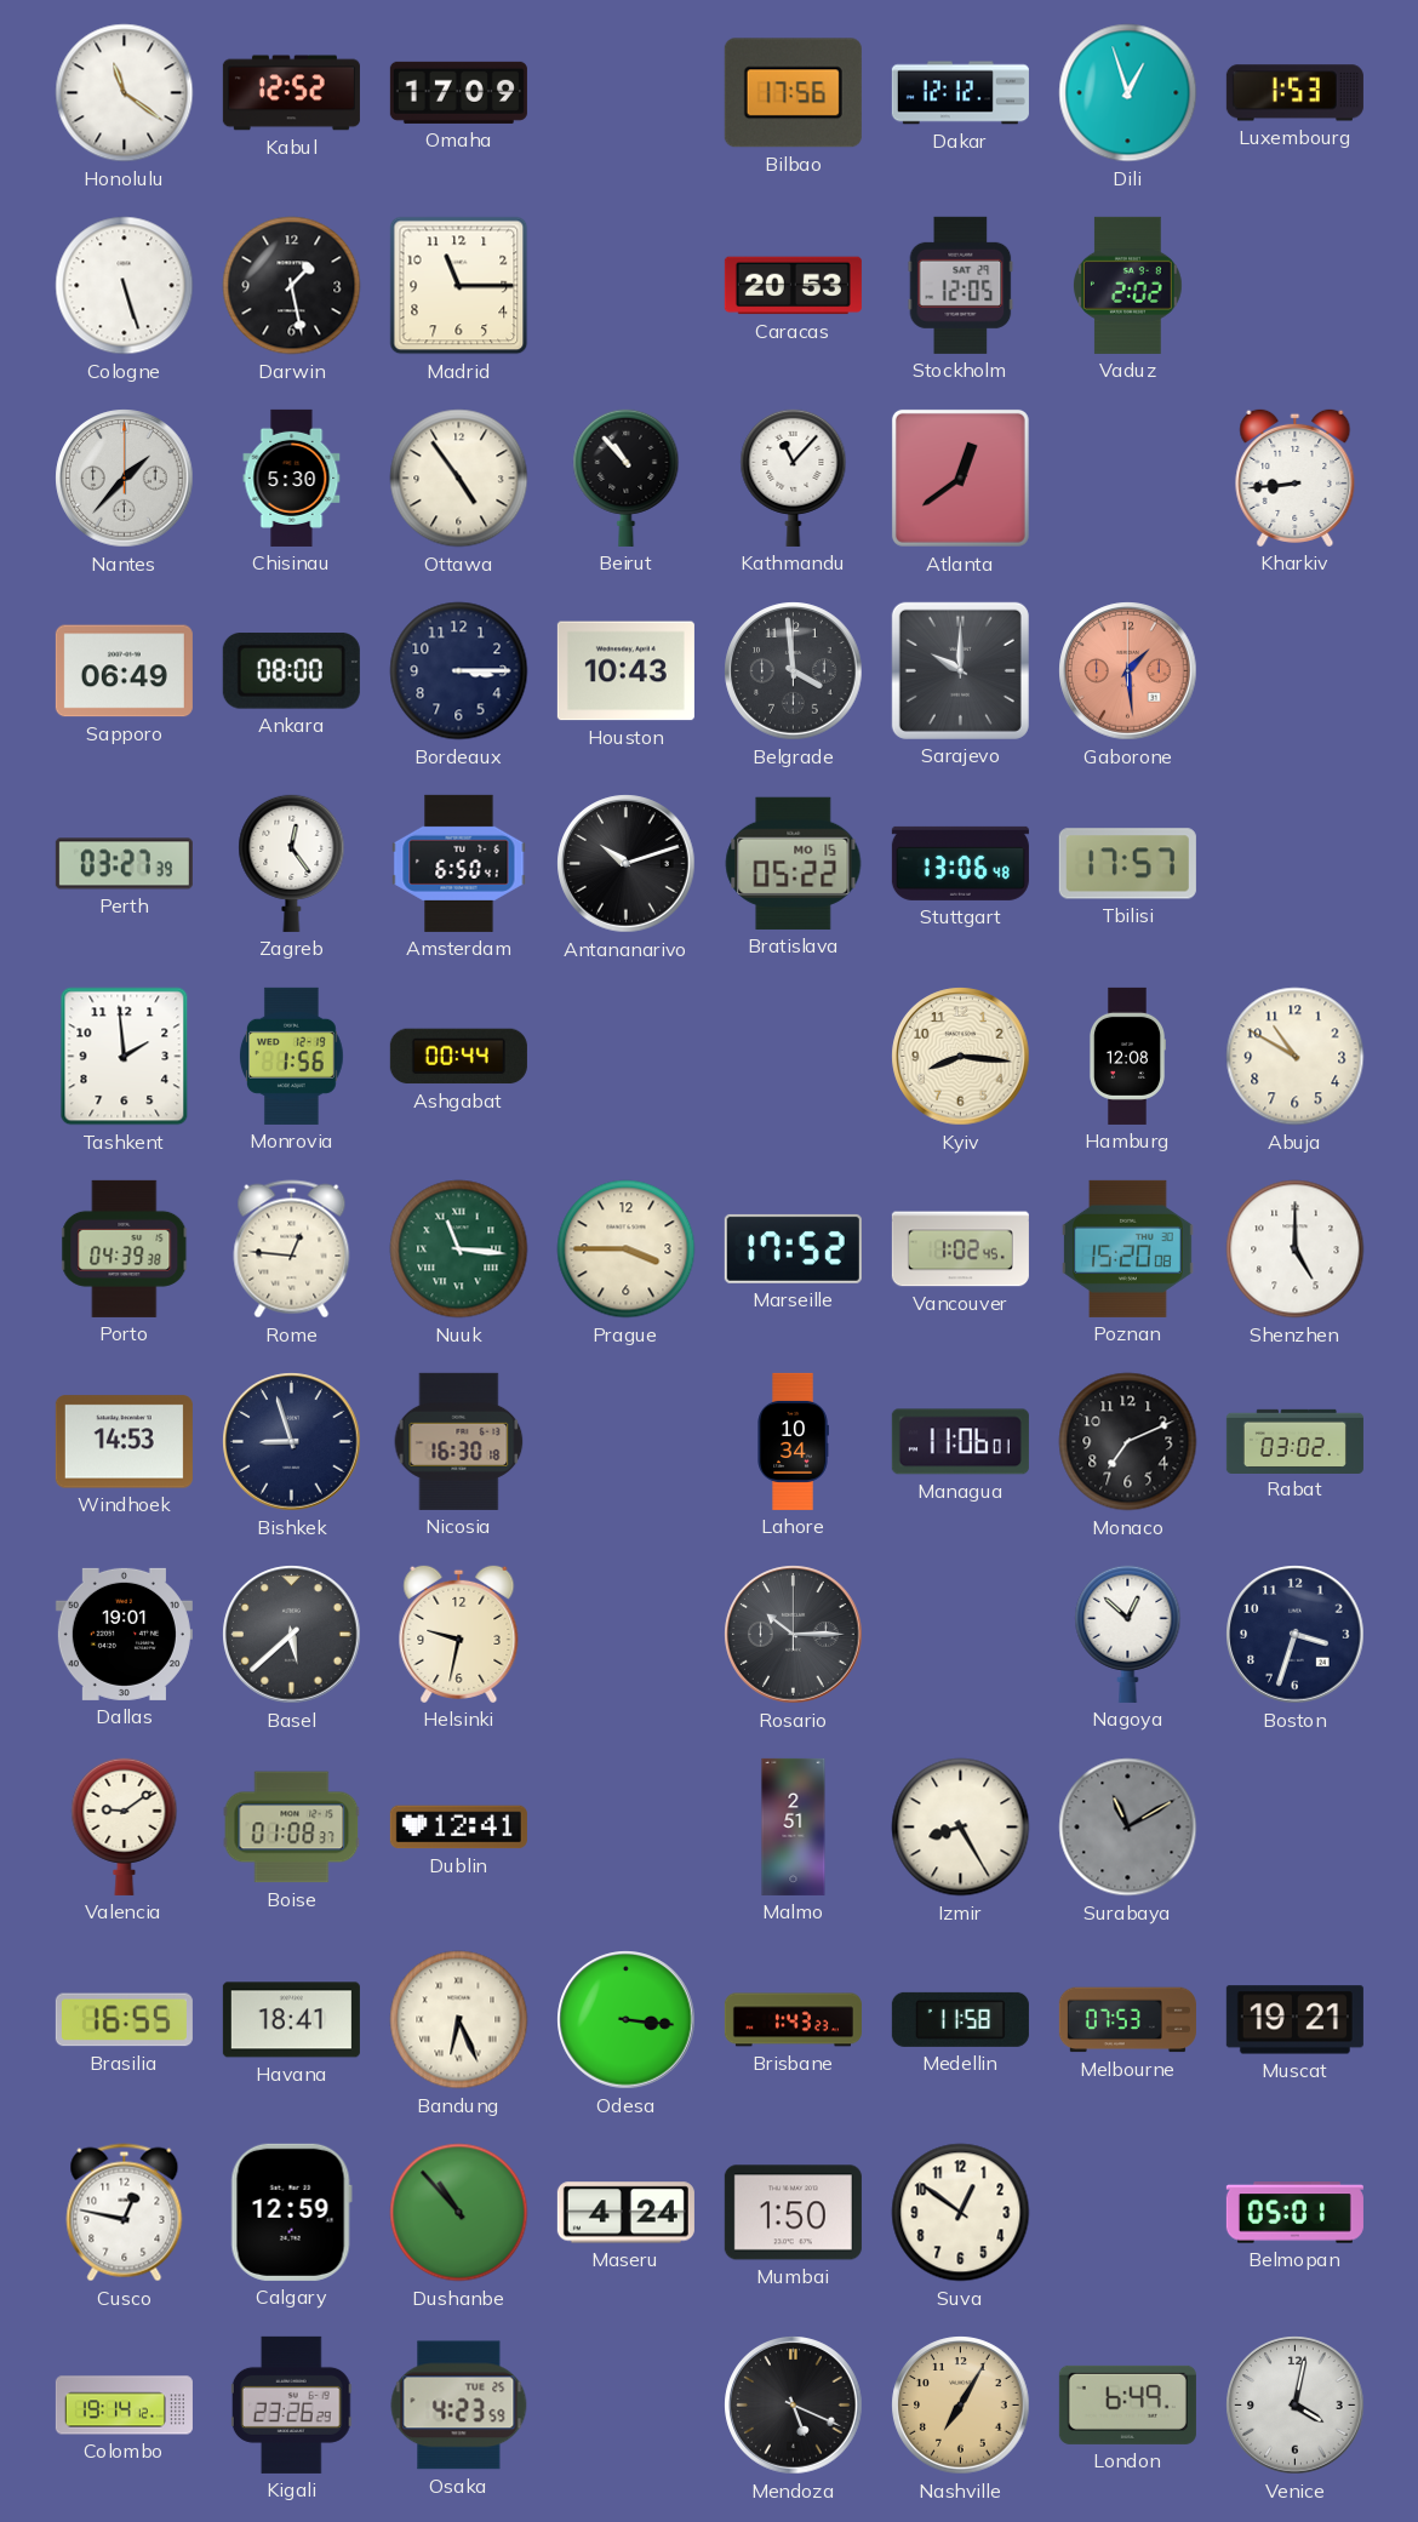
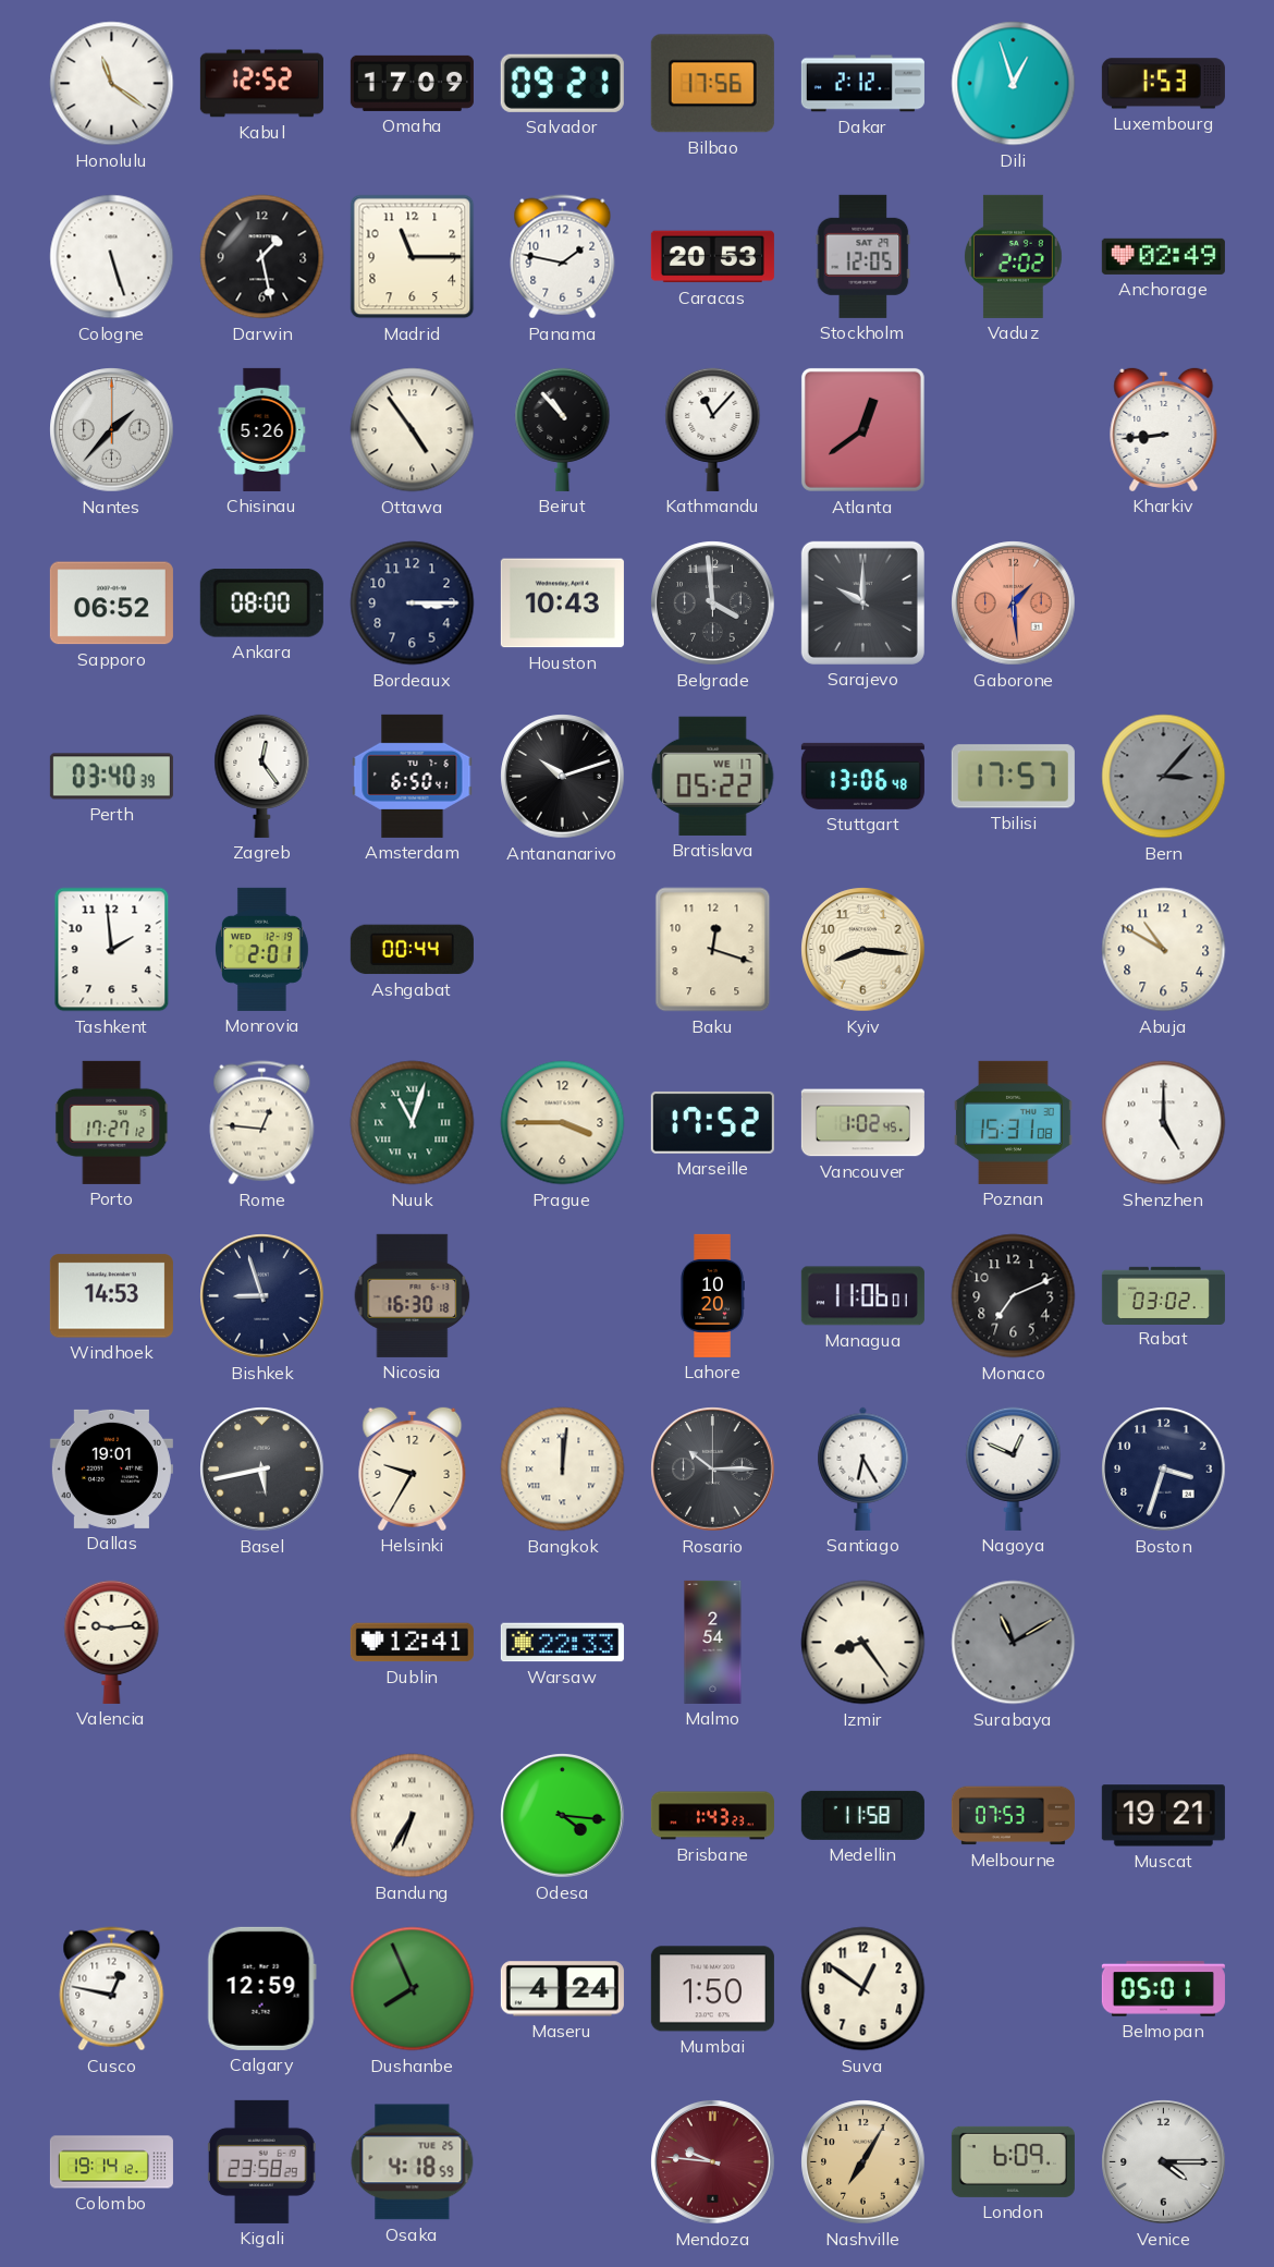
Salvador: none -> 09:21
Dakar: 12:12 -> 2:12
Panama: none -> 1:47
Anchorage: none -> 02:49
Chisinau: 5:30 -> 5:26
Sapporo: 06:49 -> 06:52
Perth: 03:27 -> 03:40
Bratislava date: MO 15 -> WE 17
Bern: none -> 3:07
Monrovia: 1:56 -> 2:01
Baku: none -> 12:18
Hamburg: 12:08 -> none
Porto: 04:39 -> 17:27
Nuuk: 11:16 -> 11:03
Poznan: 15:20 -> 15:31
Lahore: 10:34 -> 10:20
Basel: 5:38 -> 5:43
Helsinki: 9:32 -> 9:35
Bangkok: none -> 12:01
Santiago: none -> 6:25
Nagoya: 12:52 -> 12:49
Valencia: 9:09 -> 9:14
Boise: 01:08 -> none
Warsaw: none -> 22:33
Malmo: 2:51 -> 2:54
Izmir: 8:25 -> 8:24
Brasilia: 16:55 -> none
Havana: 18:41 -> none
Bandung: 6:26 -> 6:35
Odesa: 3:16 -> 4:16
Dushanbe: 10:53 -> 7:56
Kigali: 23:26 -> 23:58
Osaka: 4:23 -> 4:18
Mendoza: 5:19 -> 9:46
Mendoza dial: black -> burgundy
London: 6:49 -> 6:09
Venice: 4:02 -> 4:15
